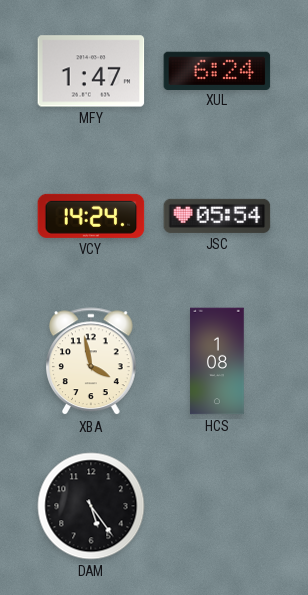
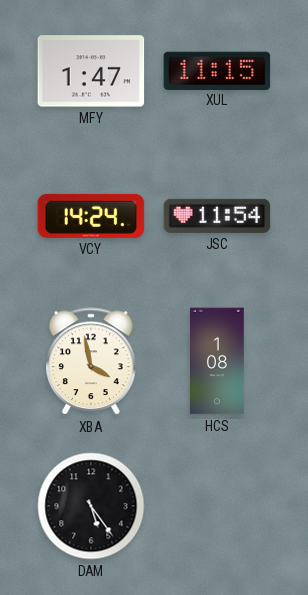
XUL: 6:24 -> 11:15
JSC: 05:54 -> 11:54
